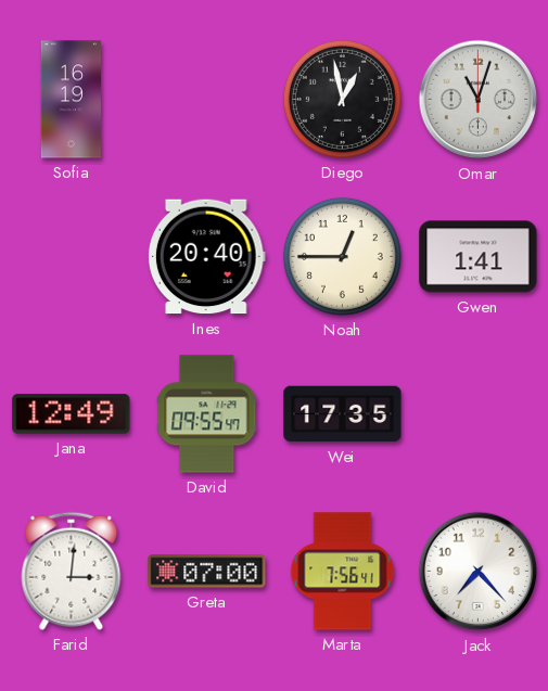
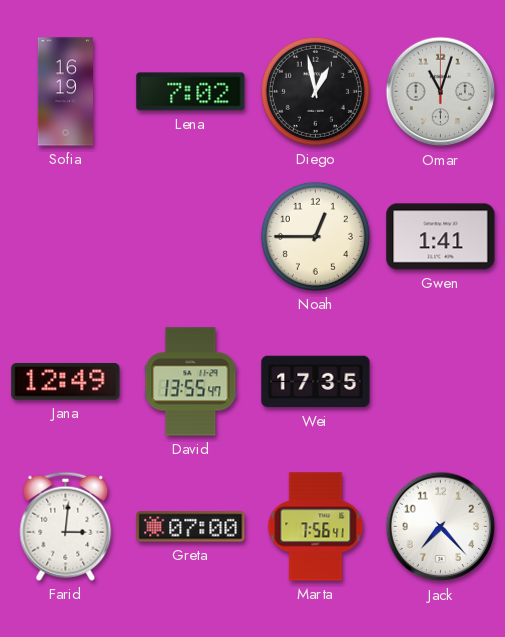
Lena: none -> 7:02
Ines: 20:40 -> none
David: 09:55 -> 13:55
